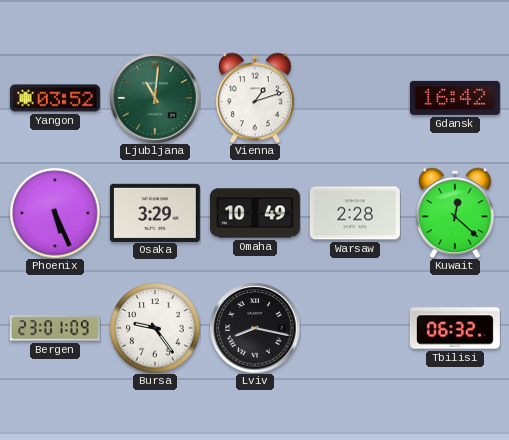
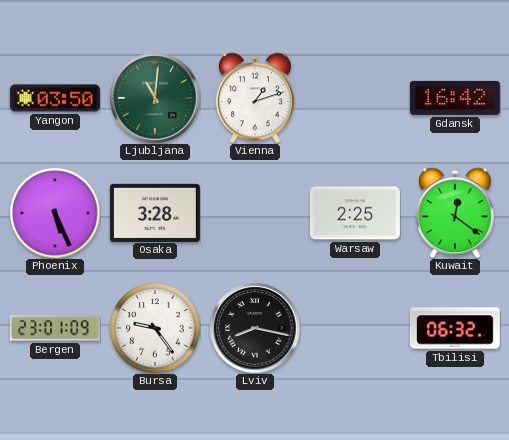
Yangon: 03:52 -> 03:50
Osaka: 3:29 -> 3:28
Omaha: 10:49 -> none
Warsaw: 2:28 -> 2:25
Kuwait: 12:22 -> 12:21
